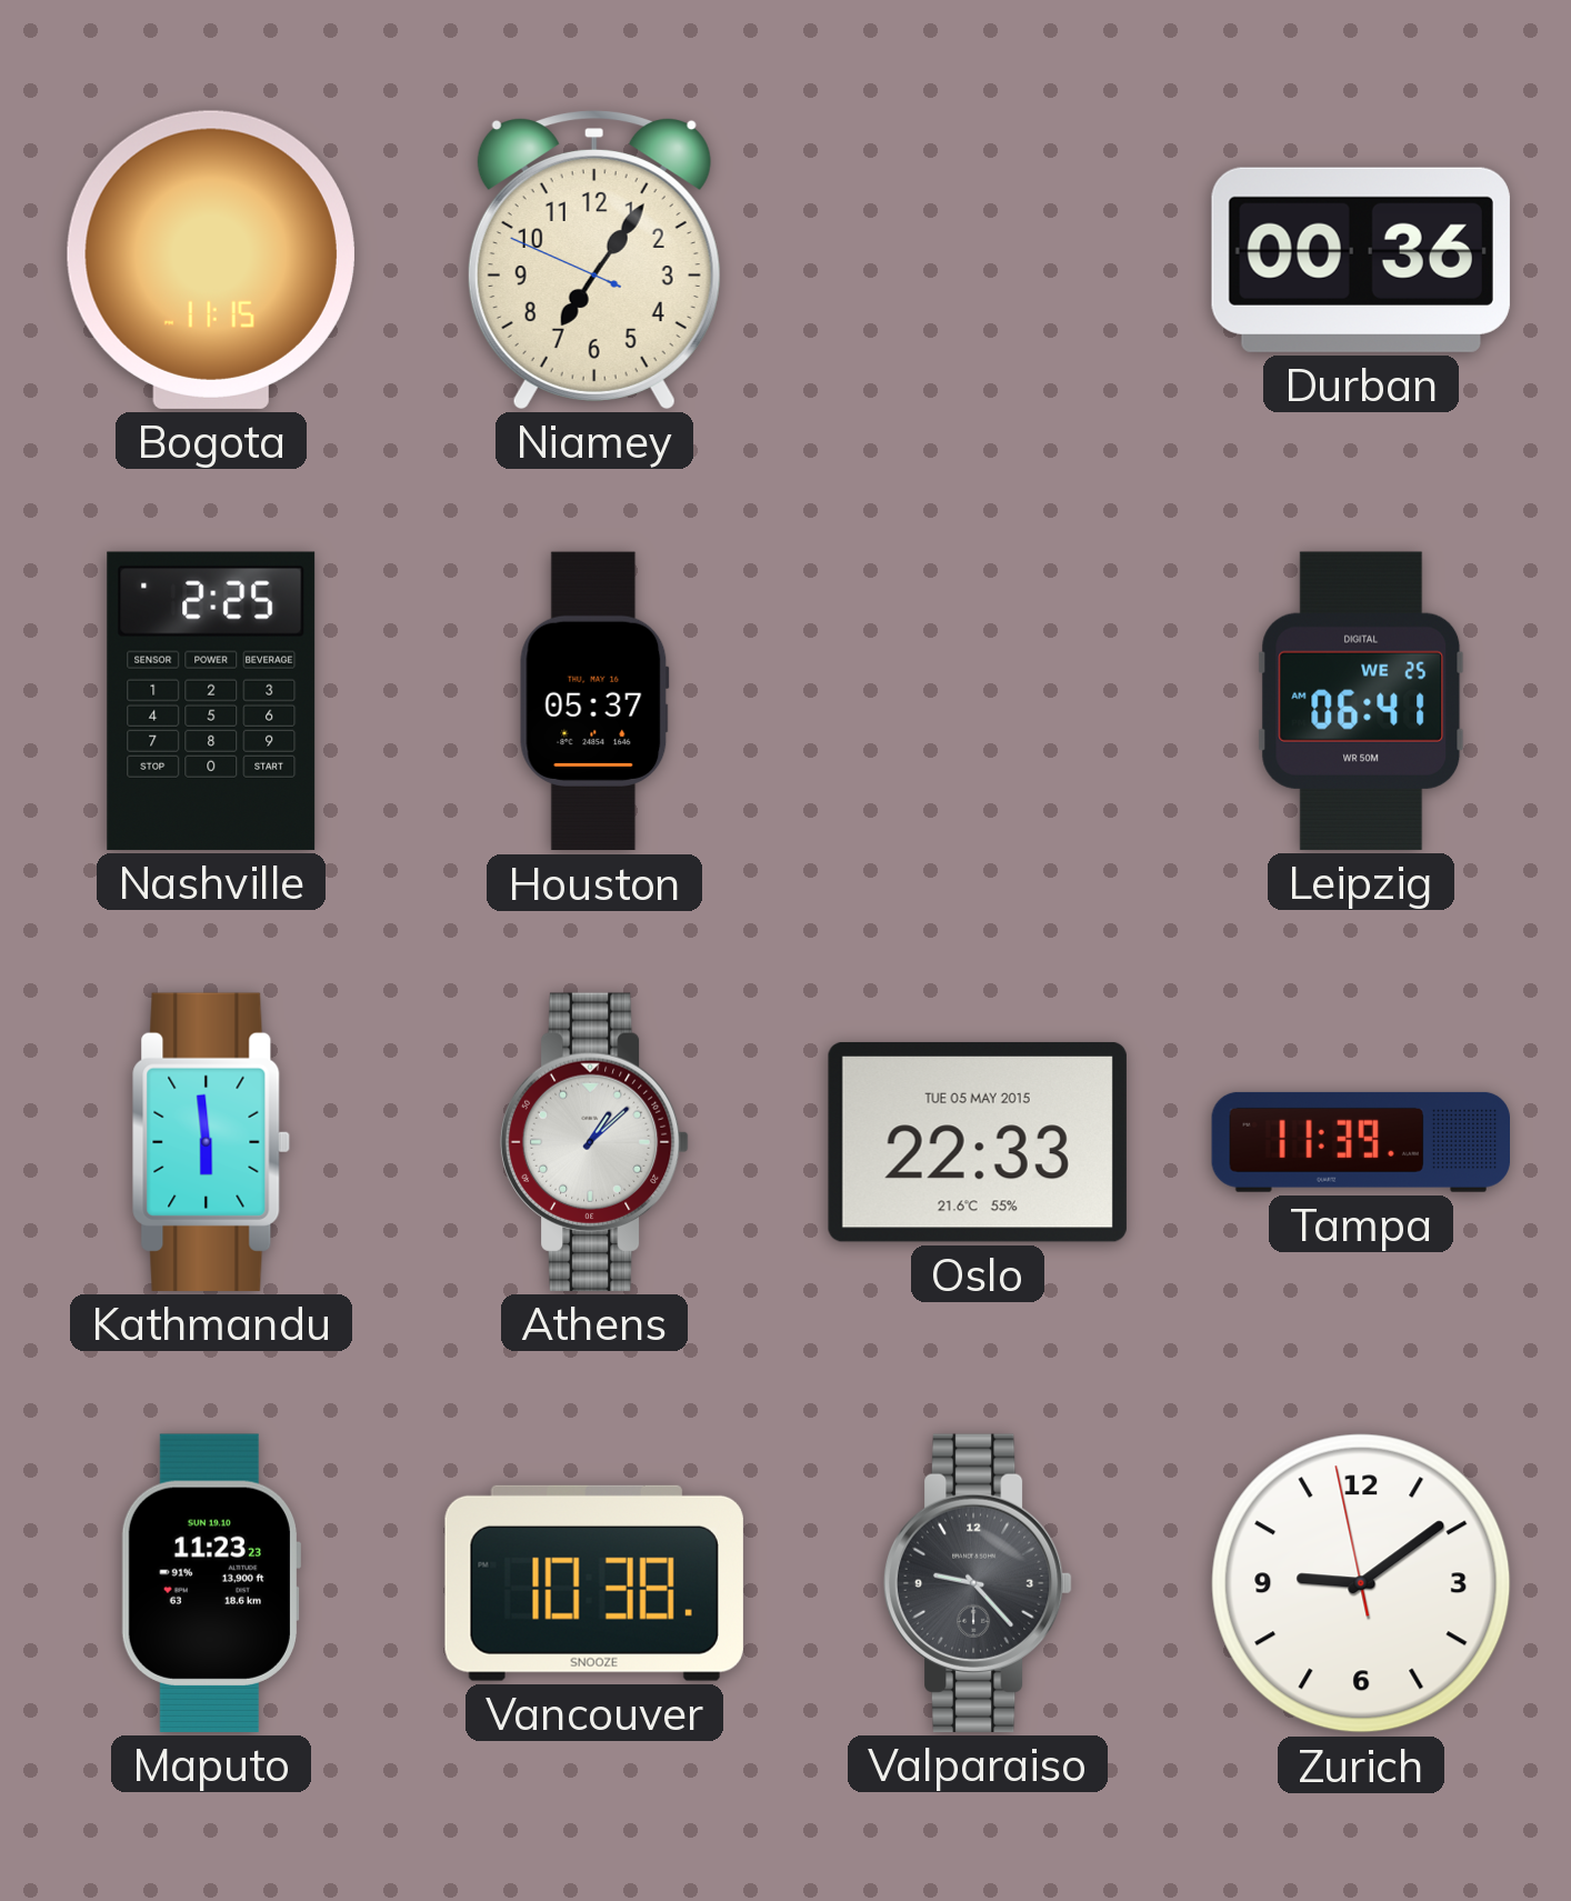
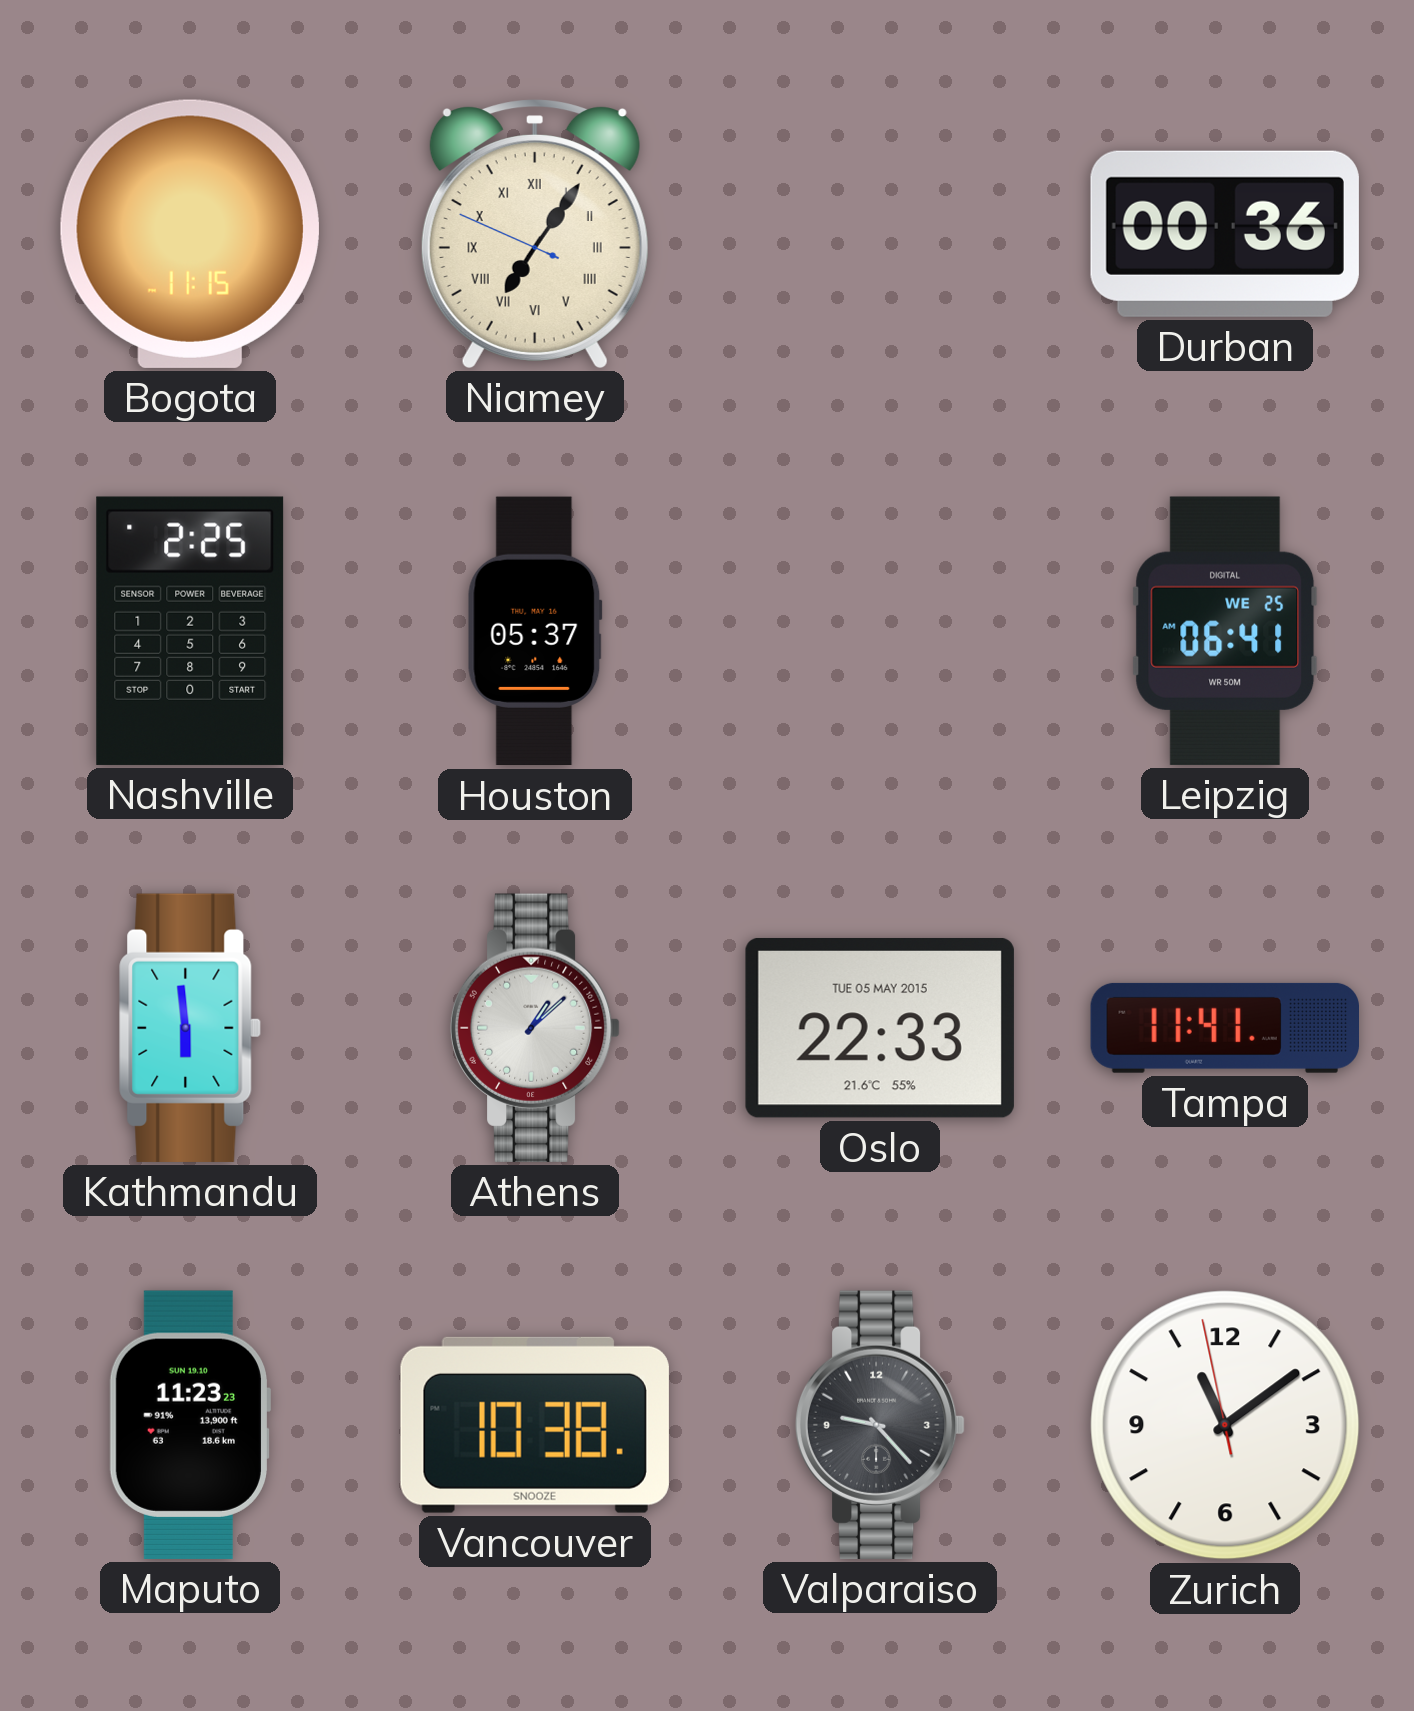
Niamey numerals: Arabic -> Roman
Tampa: 11:39 -> 11:41
Zurich: 9:08 -> 11:08
